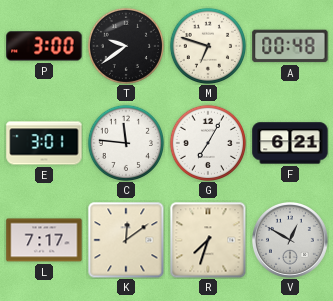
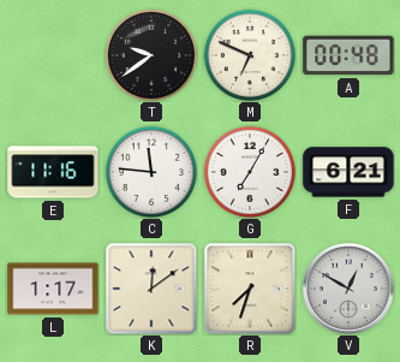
P: 3:00 -> none
M: 6:48 -> 6:49
E: 3:01 -> 11:16
L: 7:17 -> 1:17
